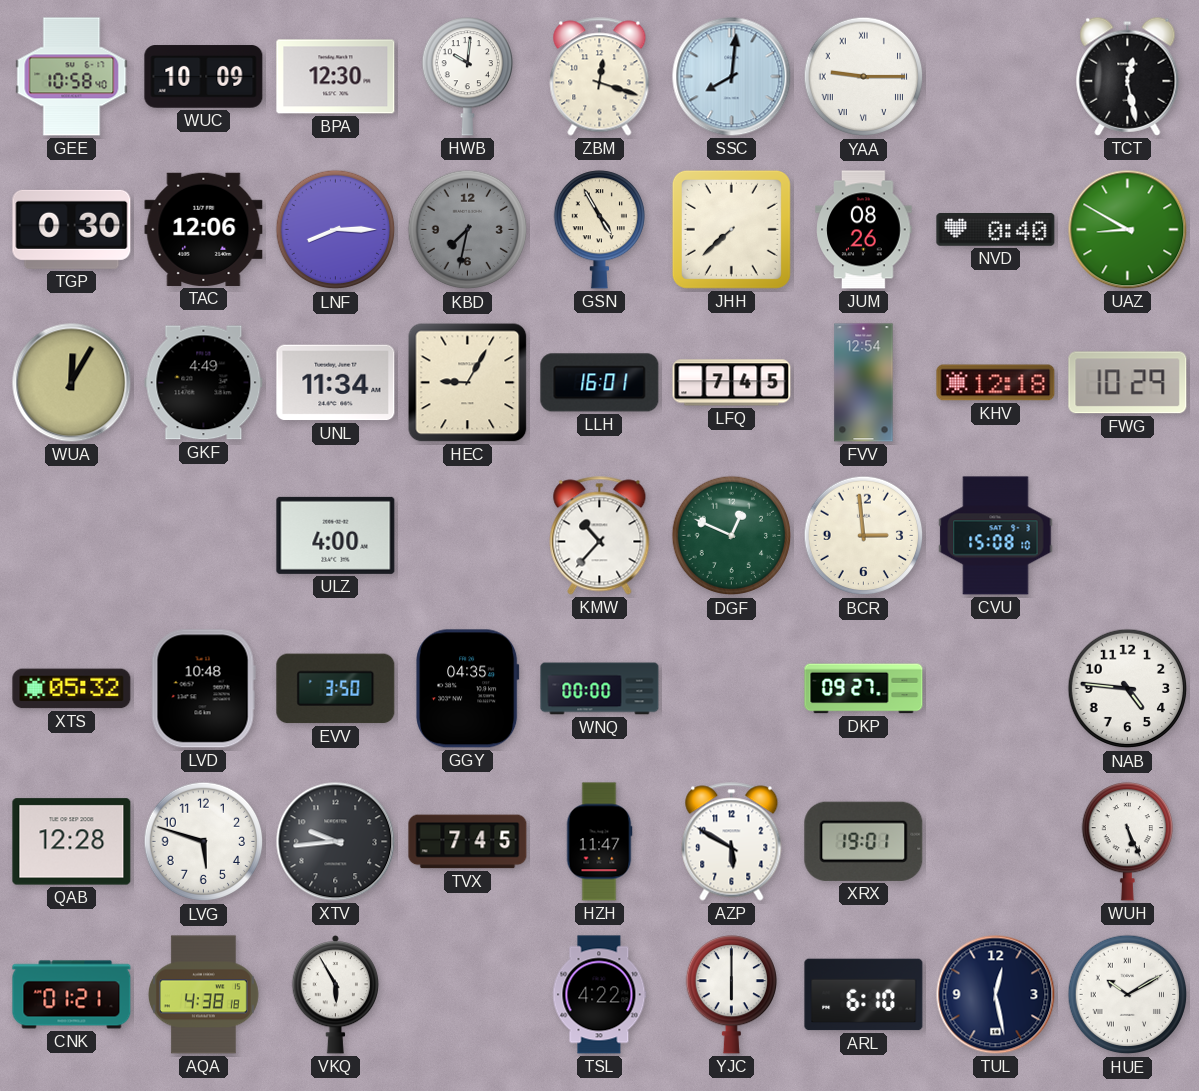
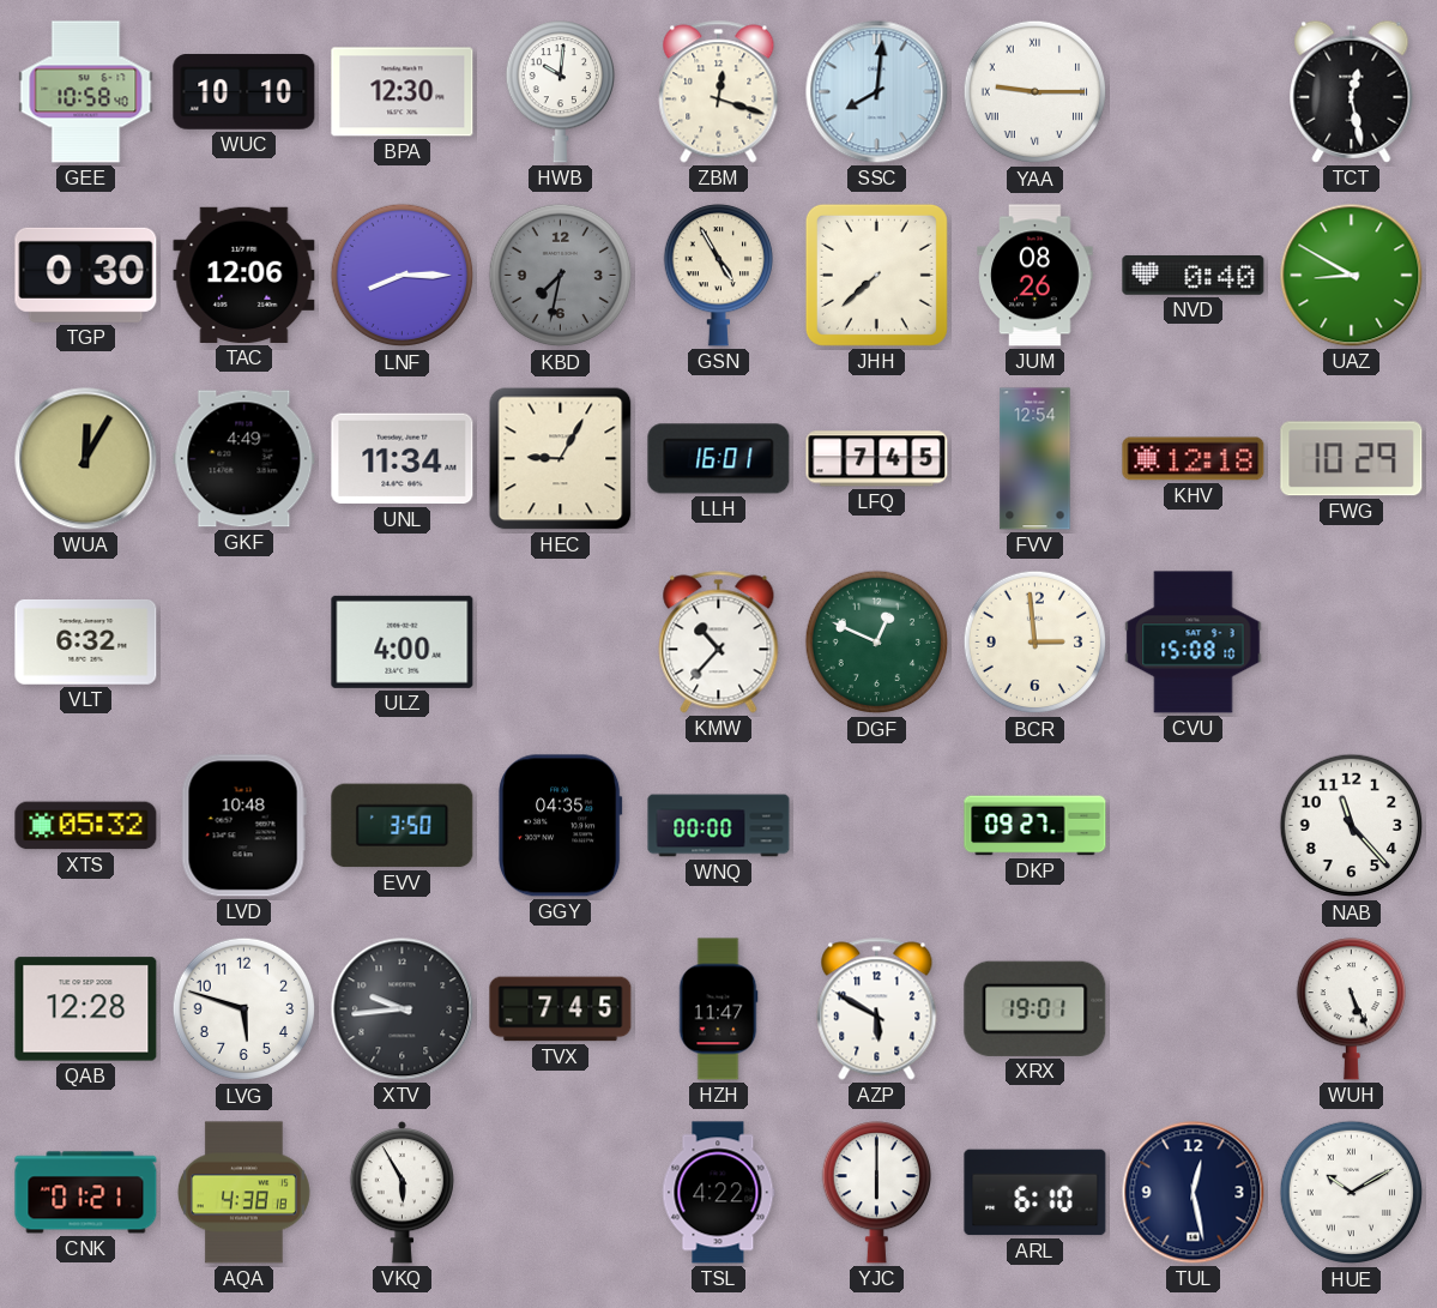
WUC: 10:09 -> 10:10
VLT: none -> 6:32
NAB: 4:46 -> 11:23
